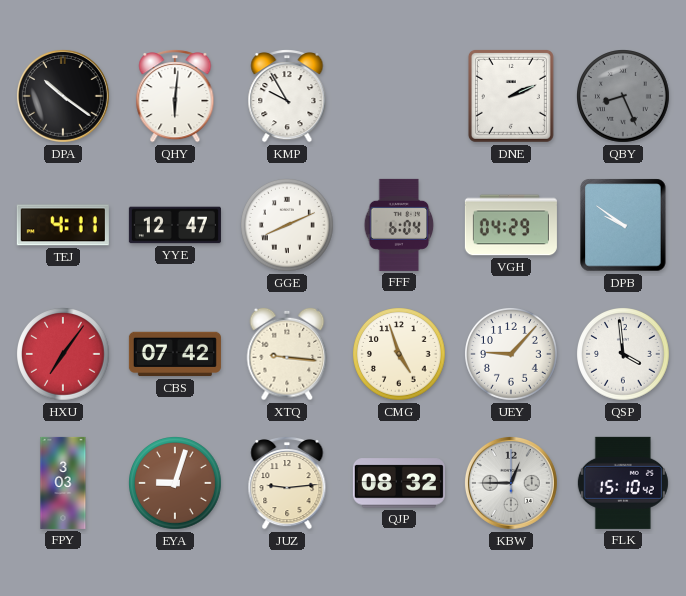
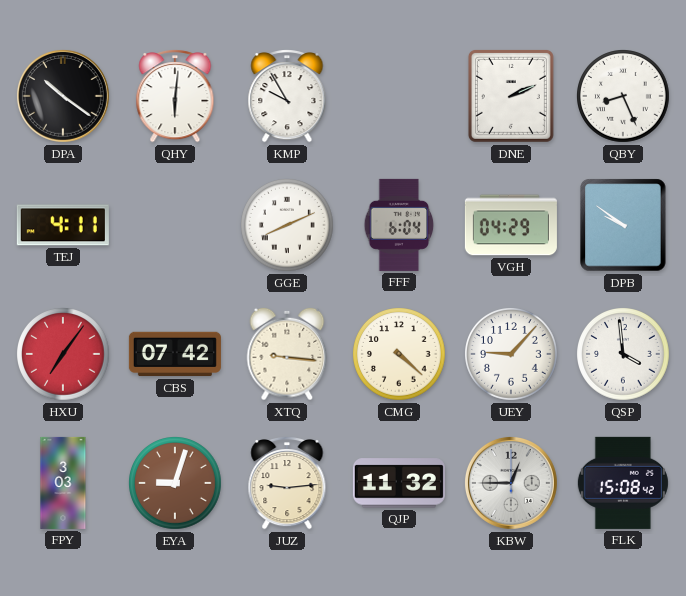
QBY dial: grey -> white
YYE: 12:47 -> none
CMG: 4:57 -> 4:22
QJP: 08:32 -> 11:32
FLK: 15:10 -> 15:08
